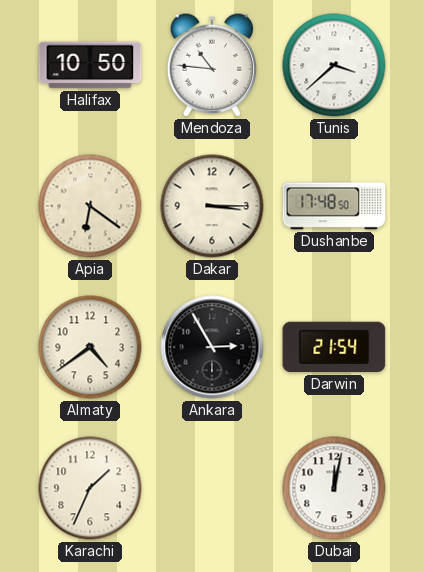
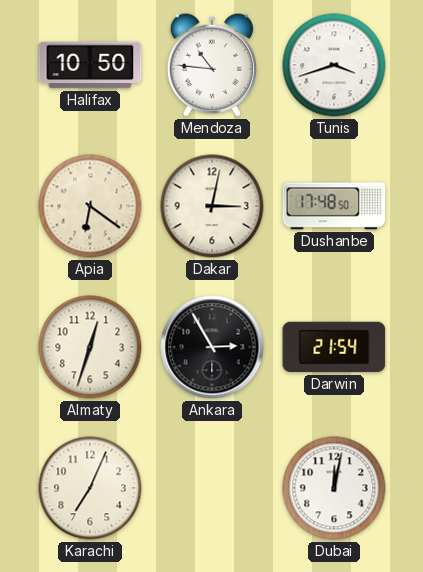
Tunis: 3:38 -> 3:42
Dakar: 3:15 -> 3:02
Almaty: 4:39 -> 12:33
Karachi: 1:34 -> 7:04
